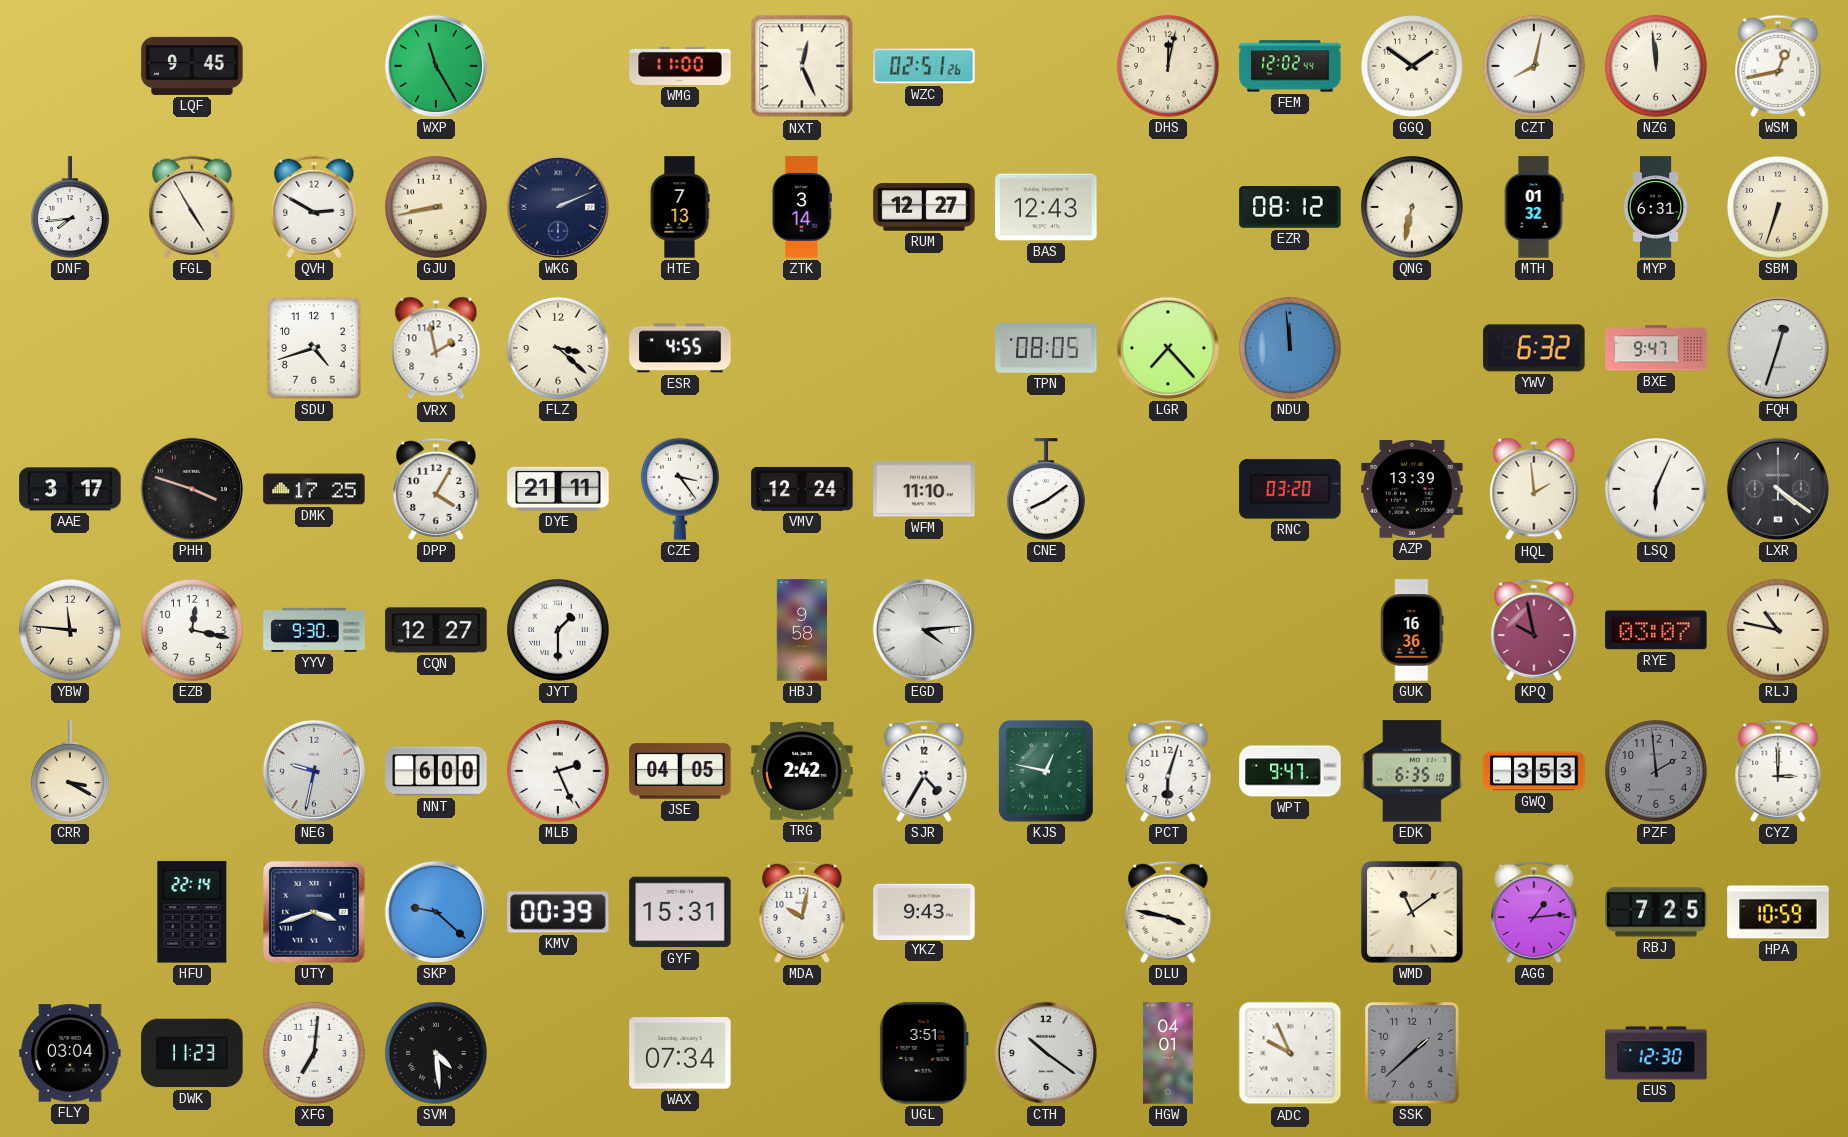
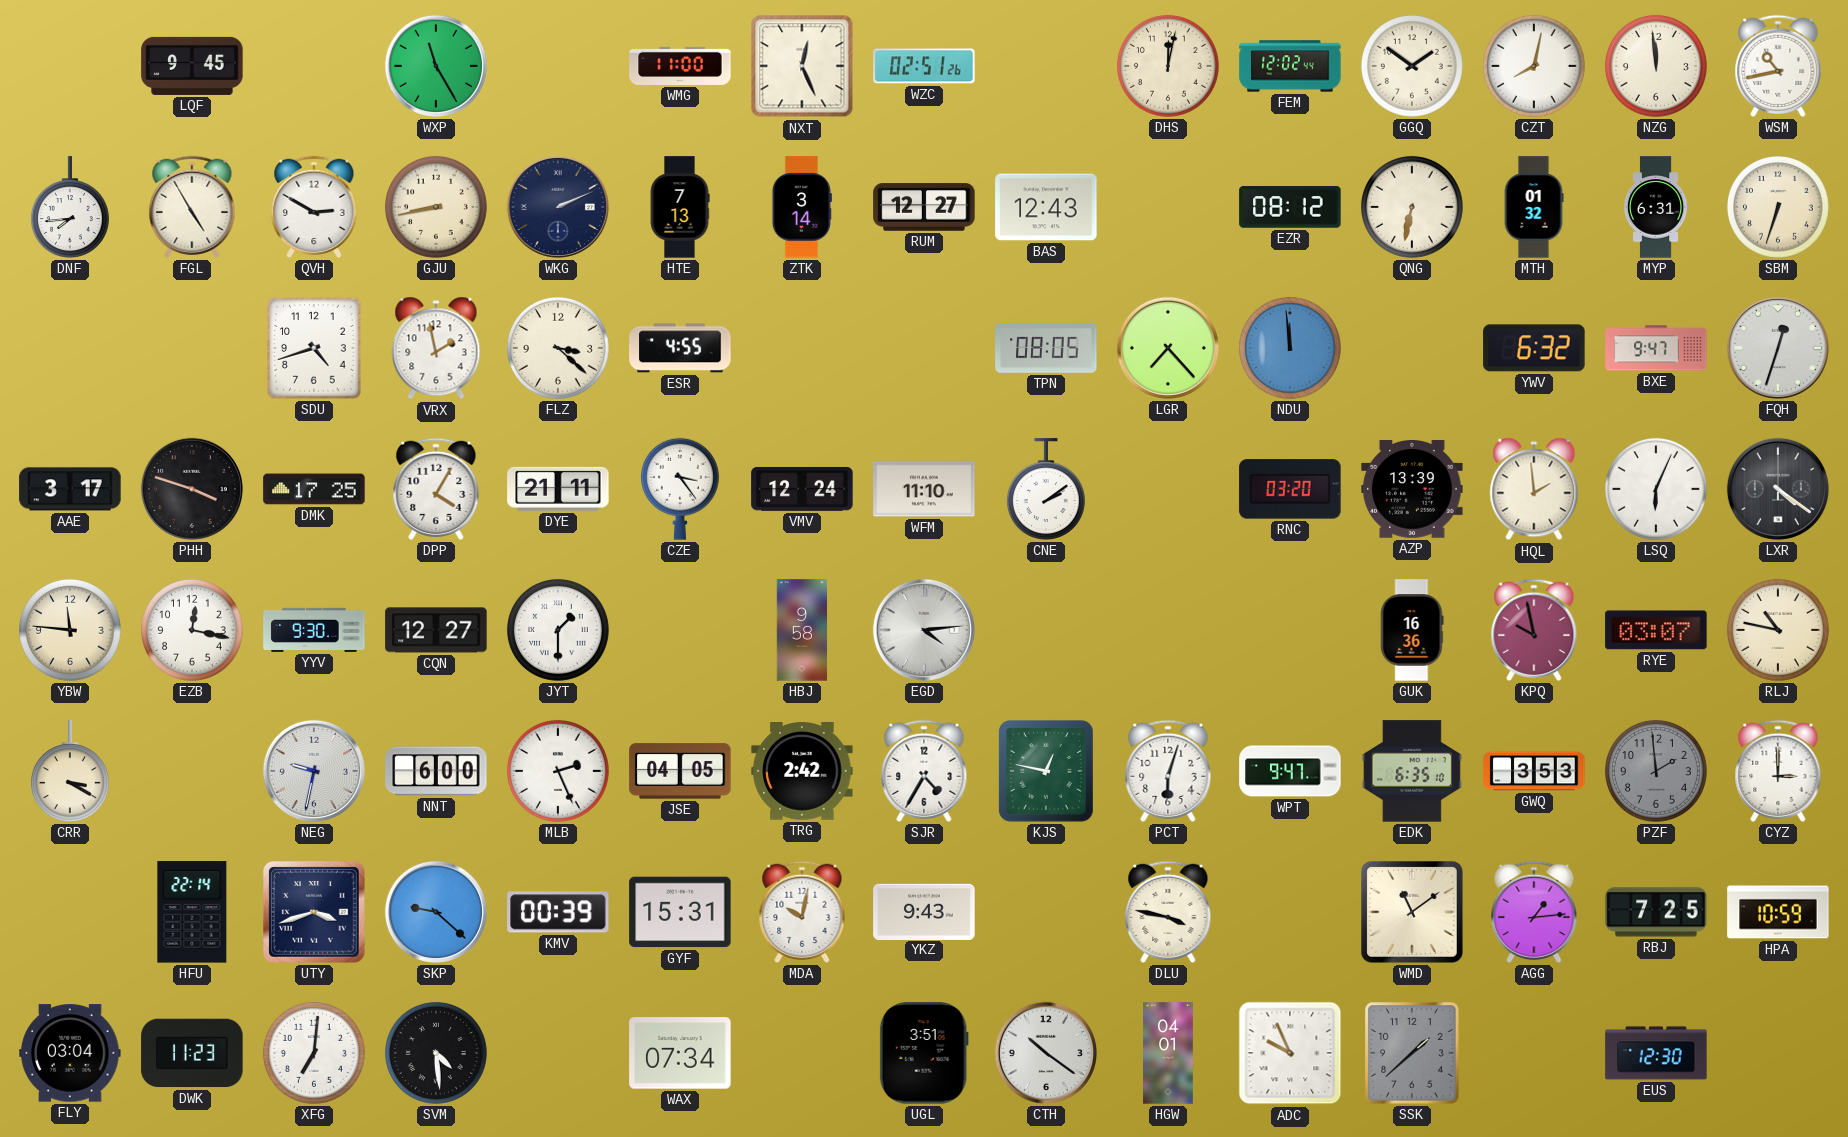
WSM: 12:43 -> 10:43
CNE: 8:09 -> 2:09
